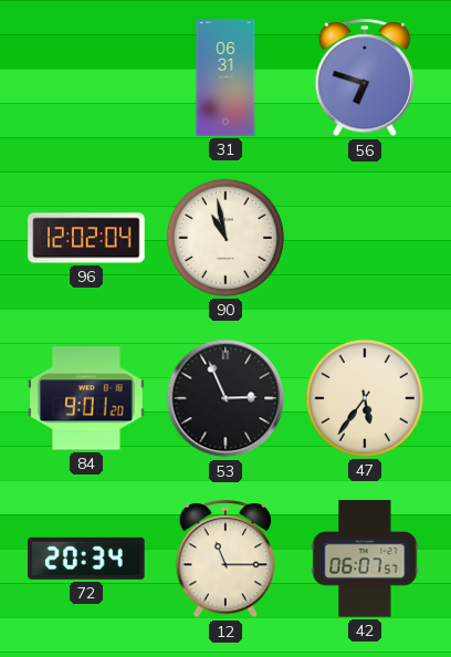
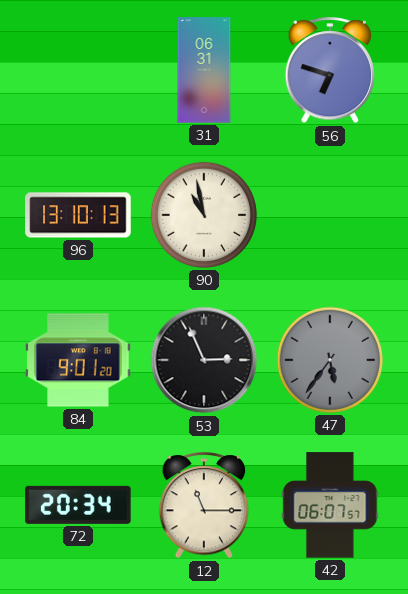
96: 12:02 -> 13:10
47 dial: cream -> grey
